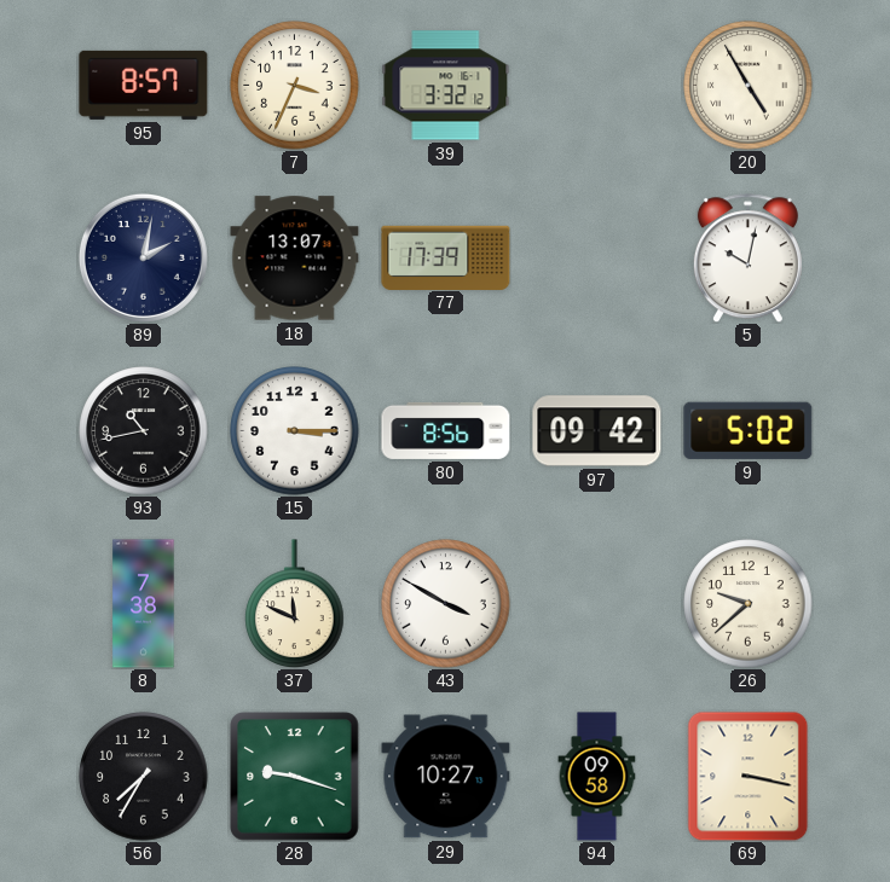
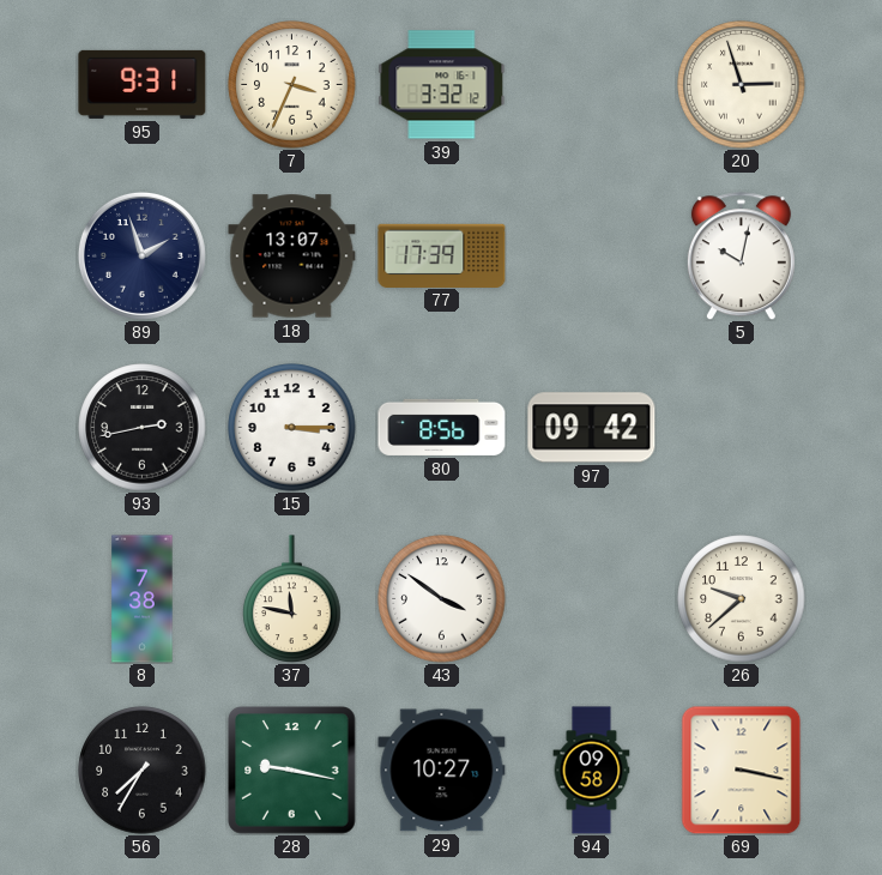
95: 8:57 -> 9:31
20: 4:55 -> 2:57
89: 2:02 -> 1:57
93: 10:43 -> 2:43
9: 5:02 -> none
37: 11:49 -> 11:47
43: 3:50 -> 3:51
28: 9:18 -> 9:17
